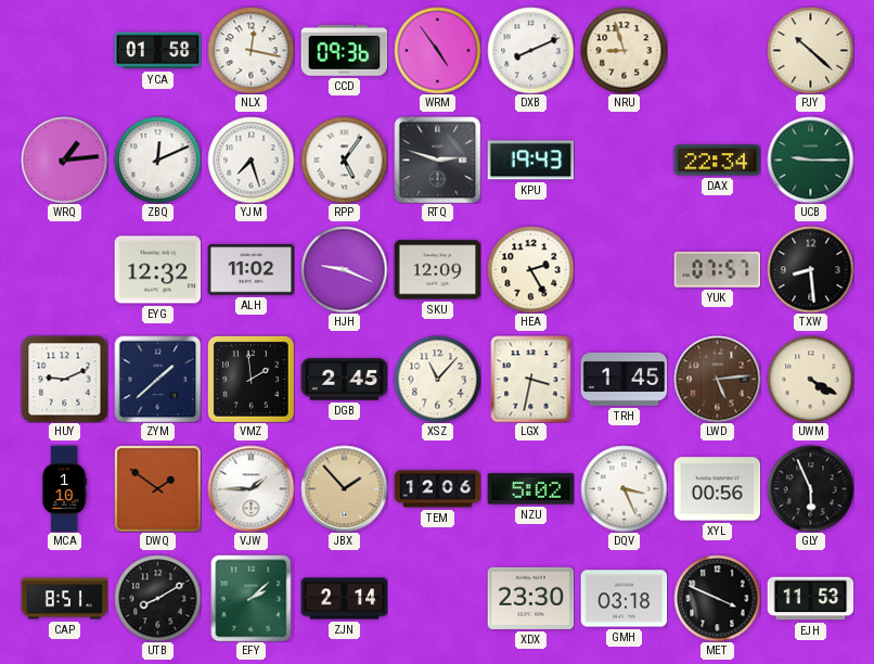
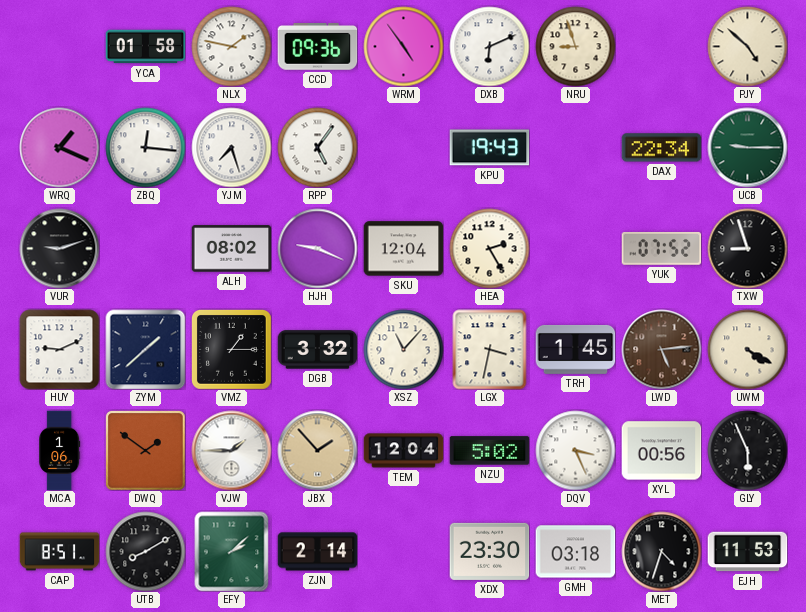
NLX: 12:17 -> 1:47
DXB: 8:11 -> 6:11
PJY: 10:22 -> 4:52
WRQ: 1:14 -> 1:19
ZBQ: 12:11 -> 12:16
RTQ: 2:48 -> none
VUR: none -> 9:12
EYG: 12:32 -> none
ALH: 11:02 -> 08:02
SKU: 12:09 -> 12:04
YUK: 07:57 -> 07:52
TXW: 8:29 -> 8:57
VMZ: 1:59 -> 1:15
DGB: 2:45 -> 3:32
MCA: 1:10 -> 1:06
TEM: 12:06 -> 12:04
MET: 3:49 -> 4:33
